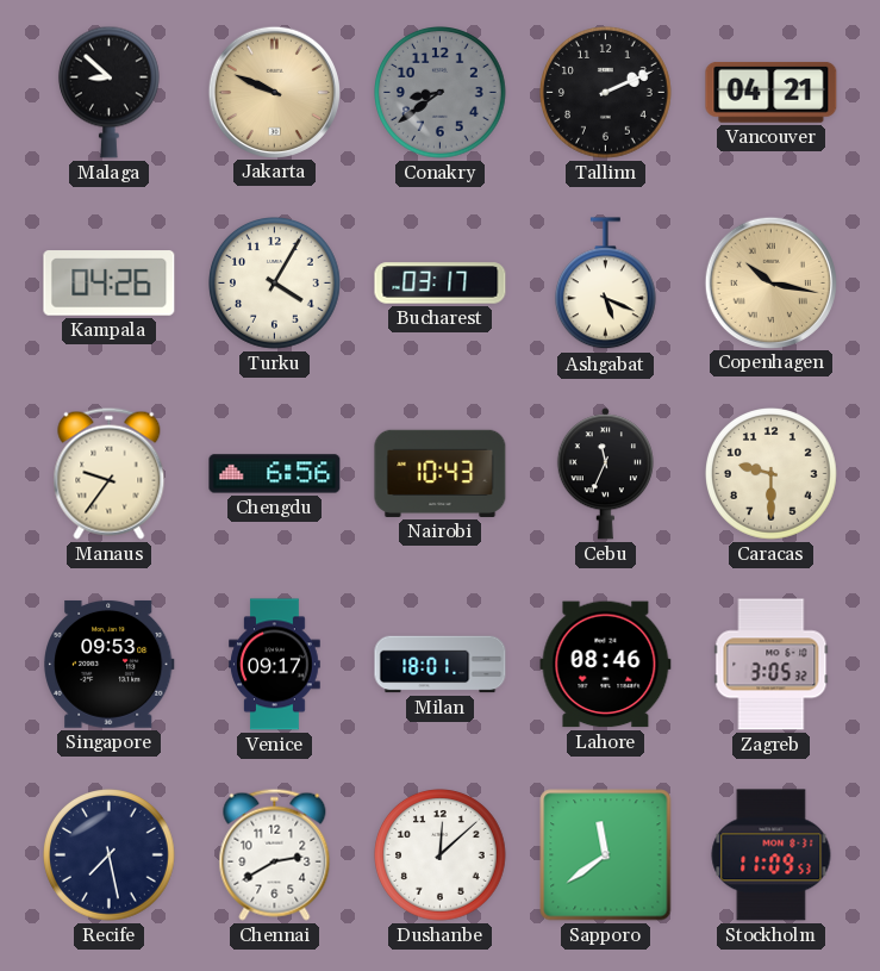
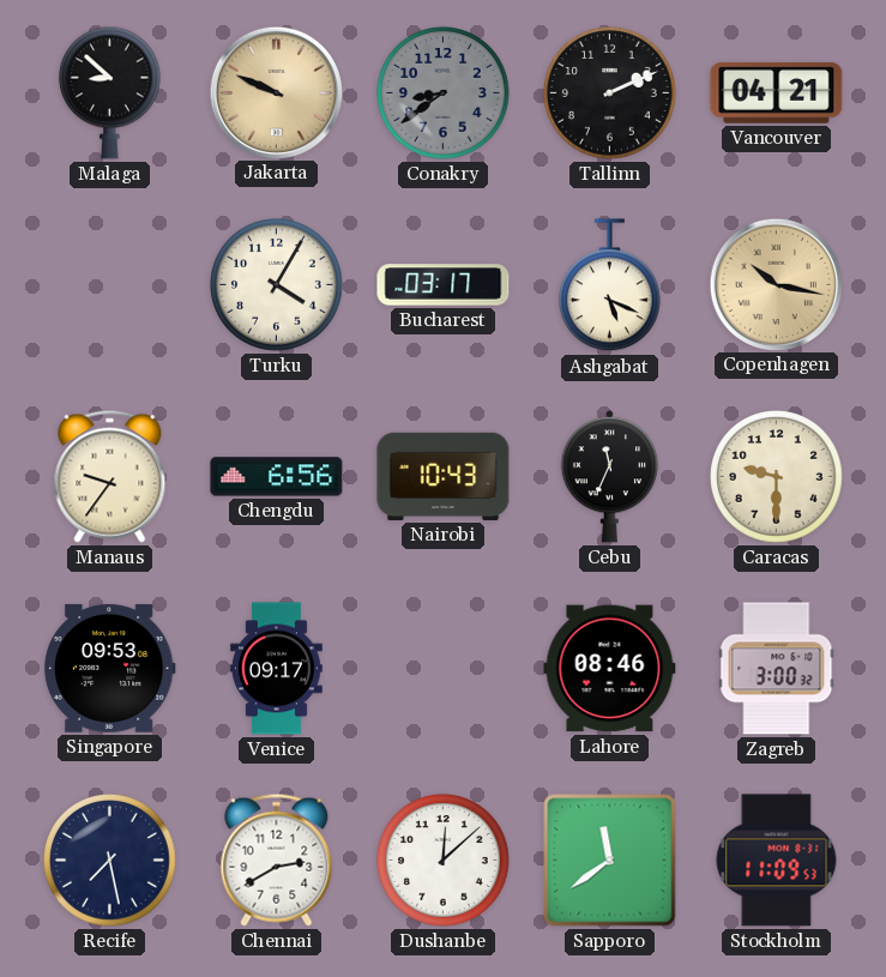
Kampala: 04:26 -> none
Milan: 18:01 -> none
Zagreb: 3:05 -> 3:00
